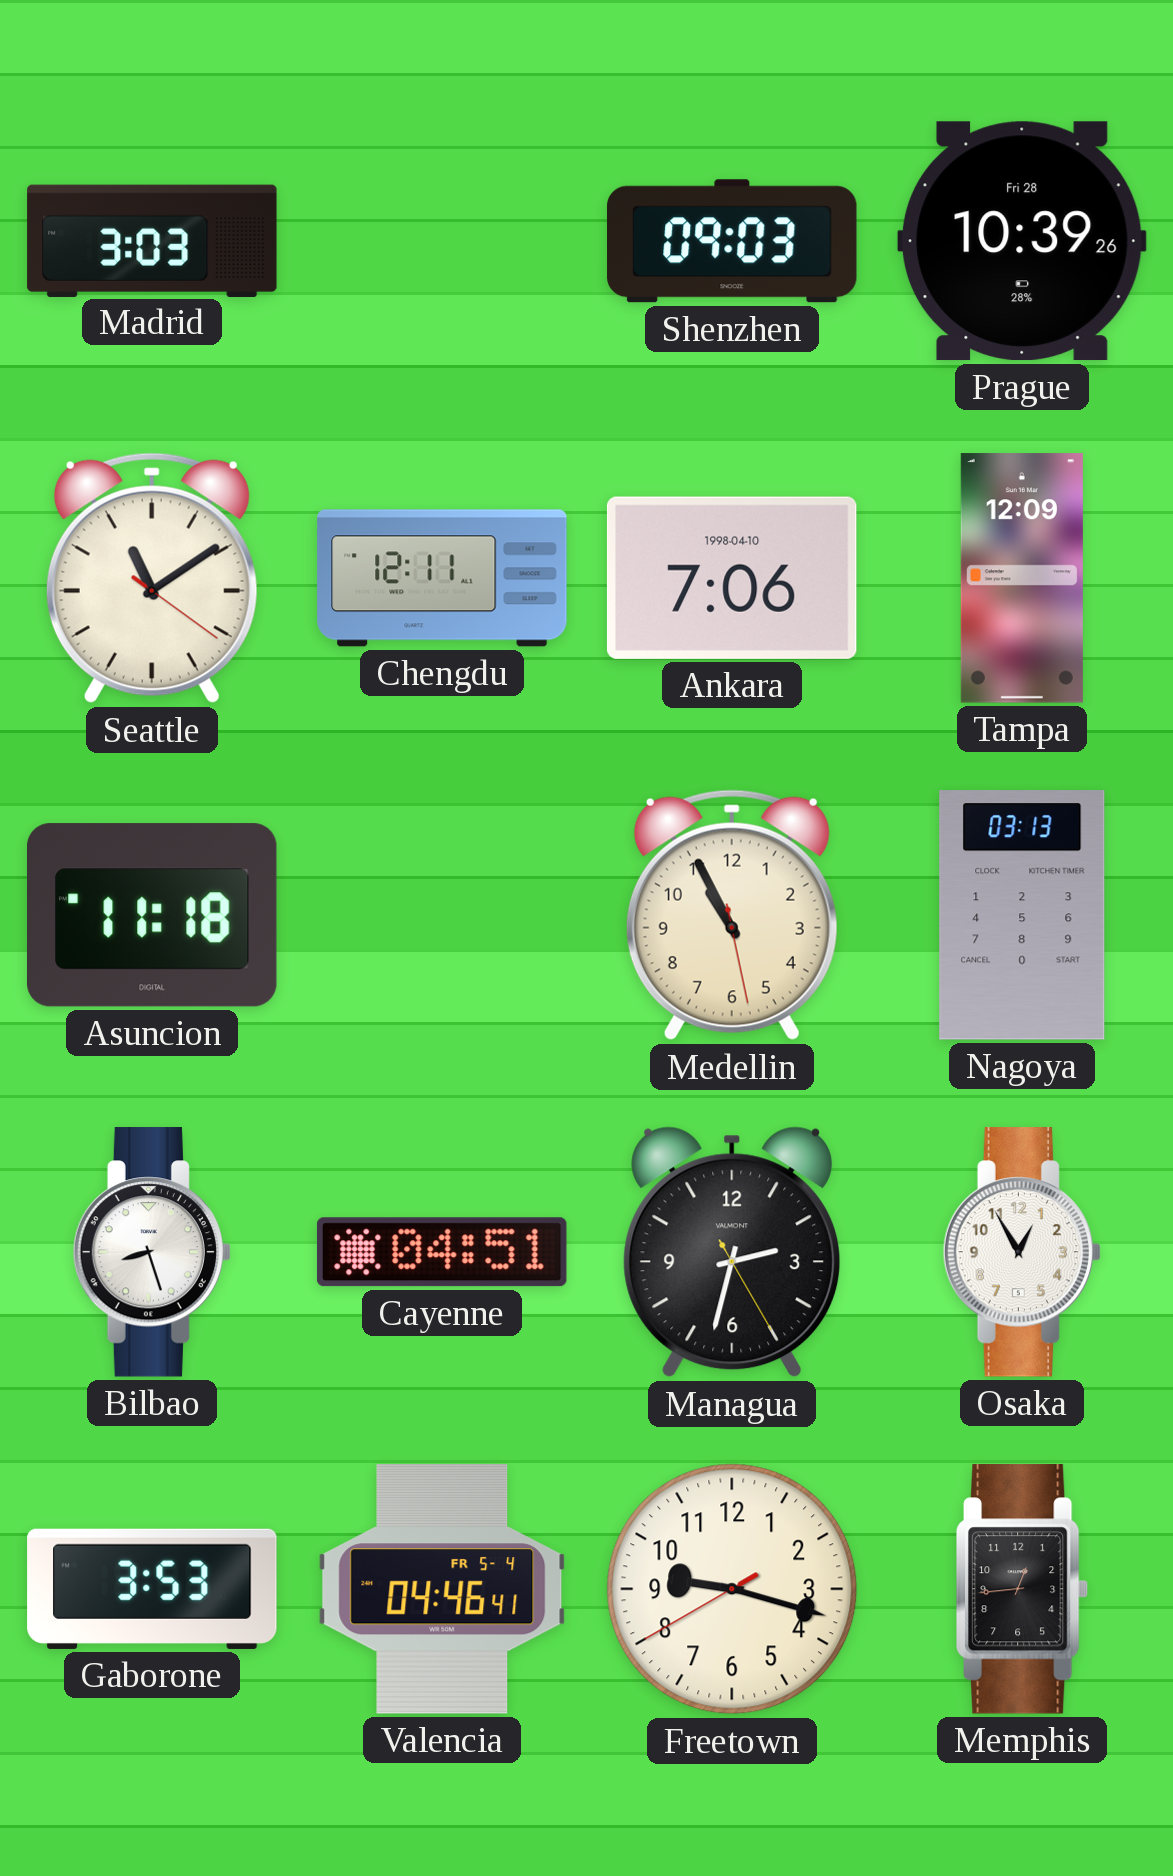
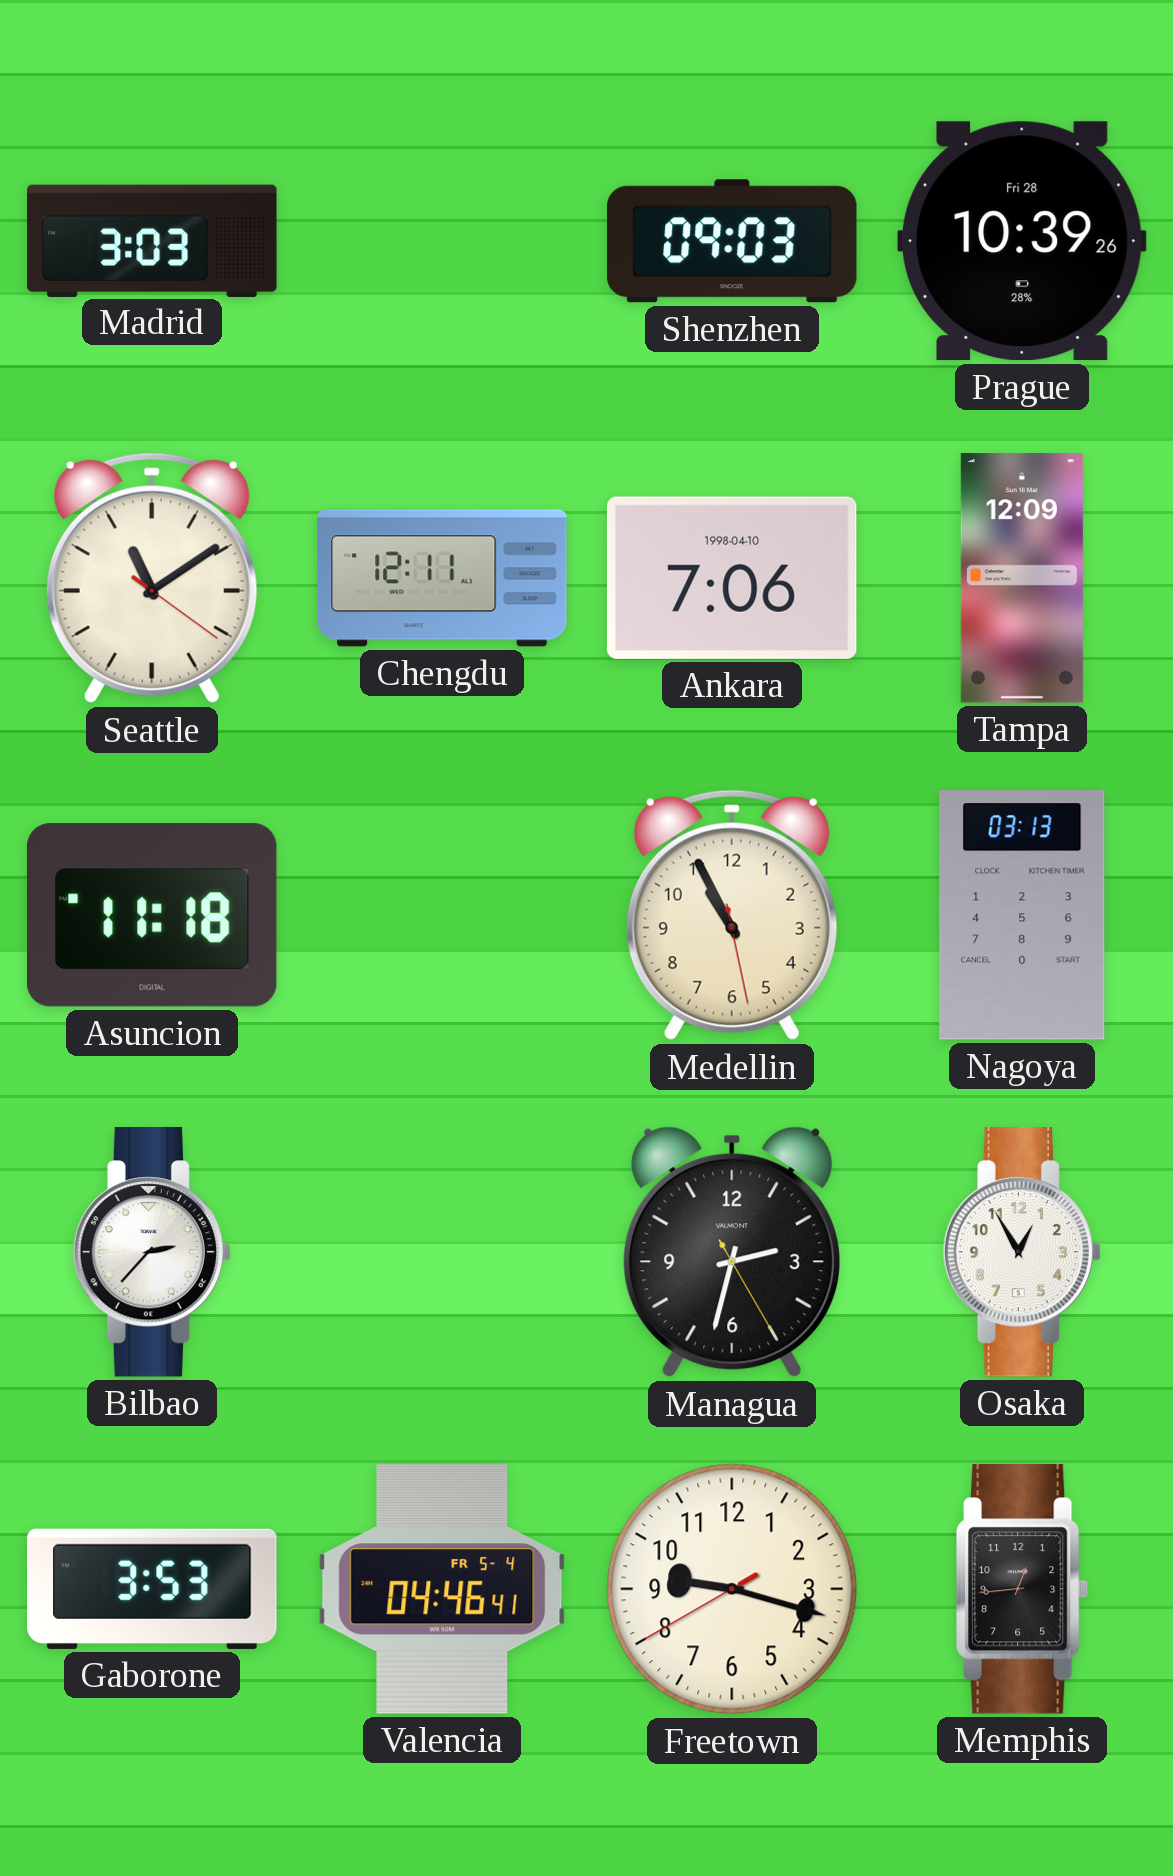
Bilbao: 8:27 -> 2:37
Cayenne: 04:51 -> none
